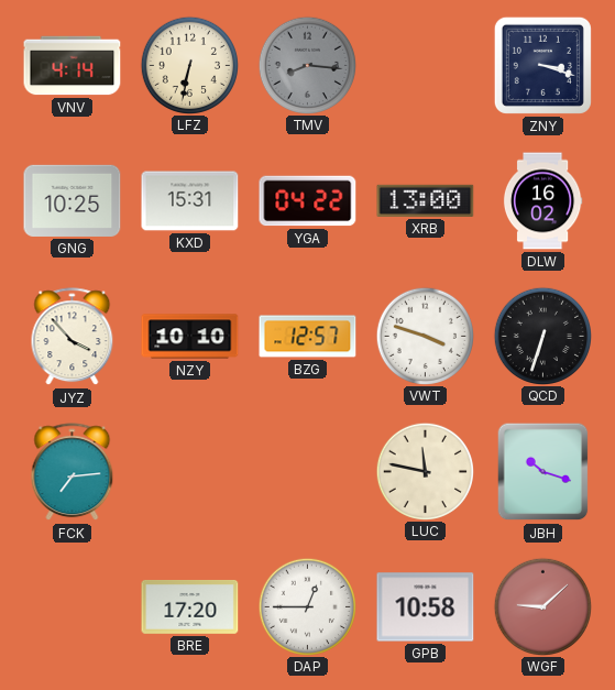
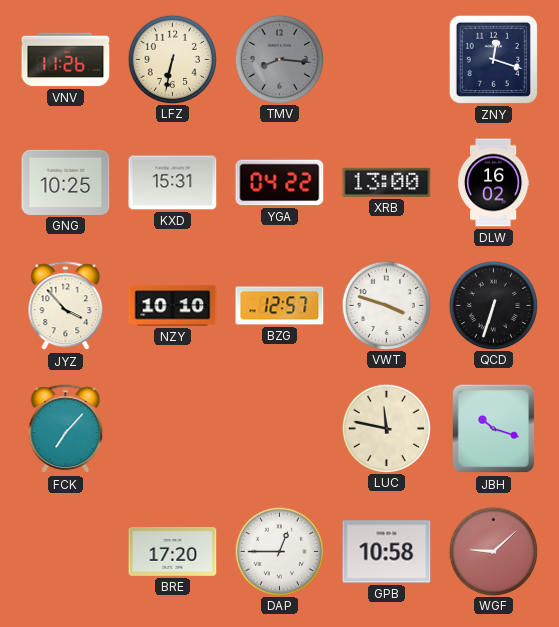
VNV: 4:14 -> 11:26
ZNY: 3:18 -> 12:18
FCK: 7:14 -> 7:07
